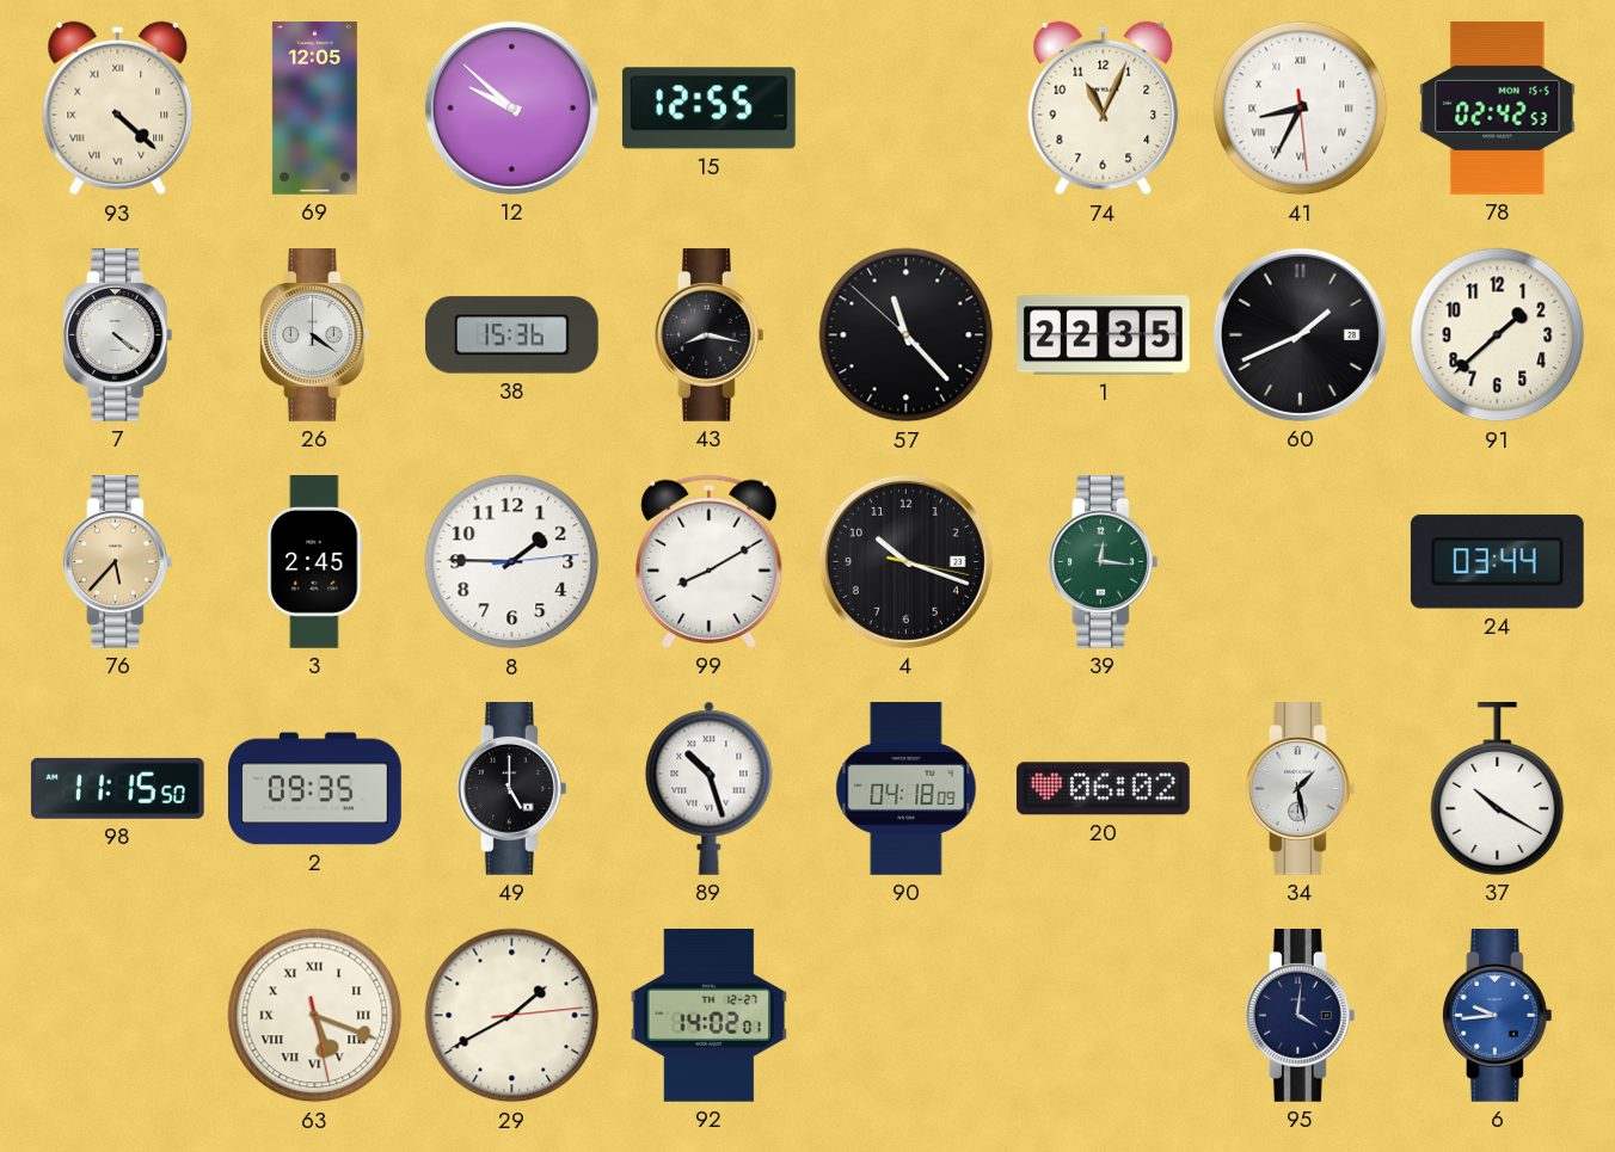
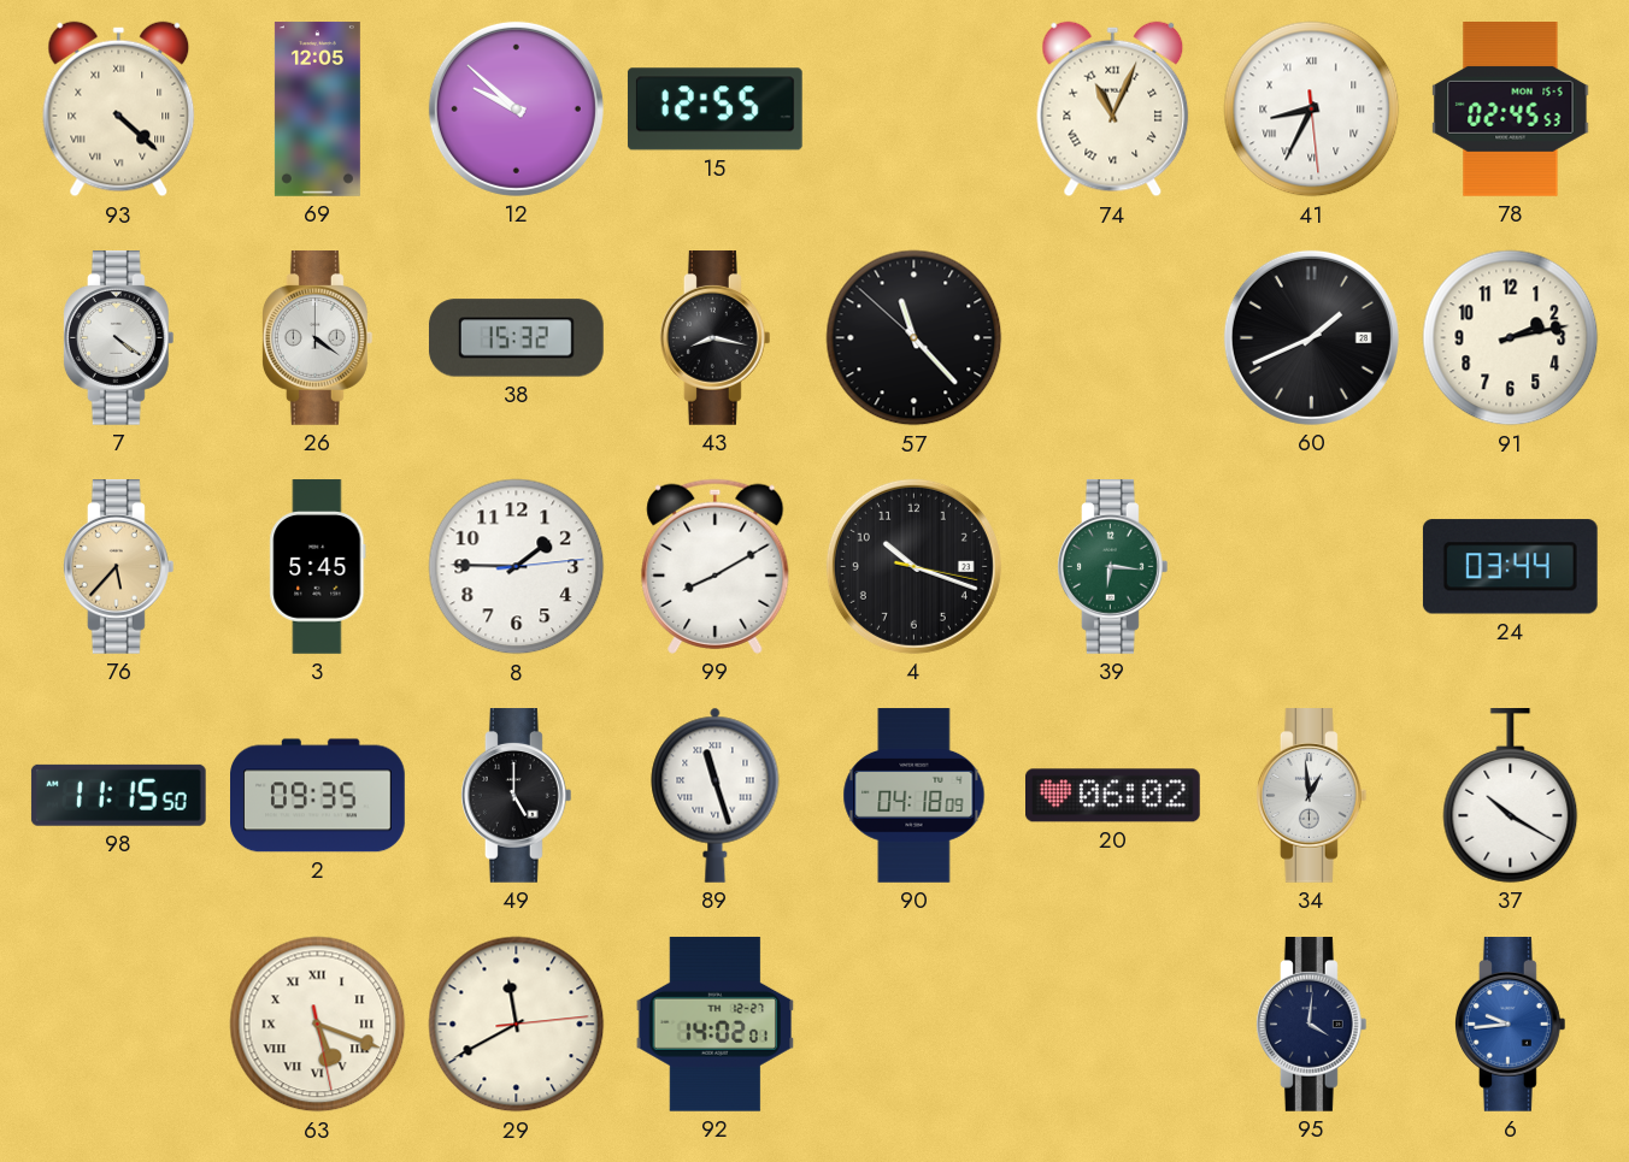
74 numerals: Arabic -> Roman
78: 02:42 -> 02:45
38: 15:36 -> 15:32
1: 22:35 -> none
91: 1:38 -> 2:13
3: 2:45 -> 5:45
39: 12:16 -> 6:16
89: 10:27 -> 11:27
34: 1:28 -> 12:59
29: 1:40 -> 11:40
